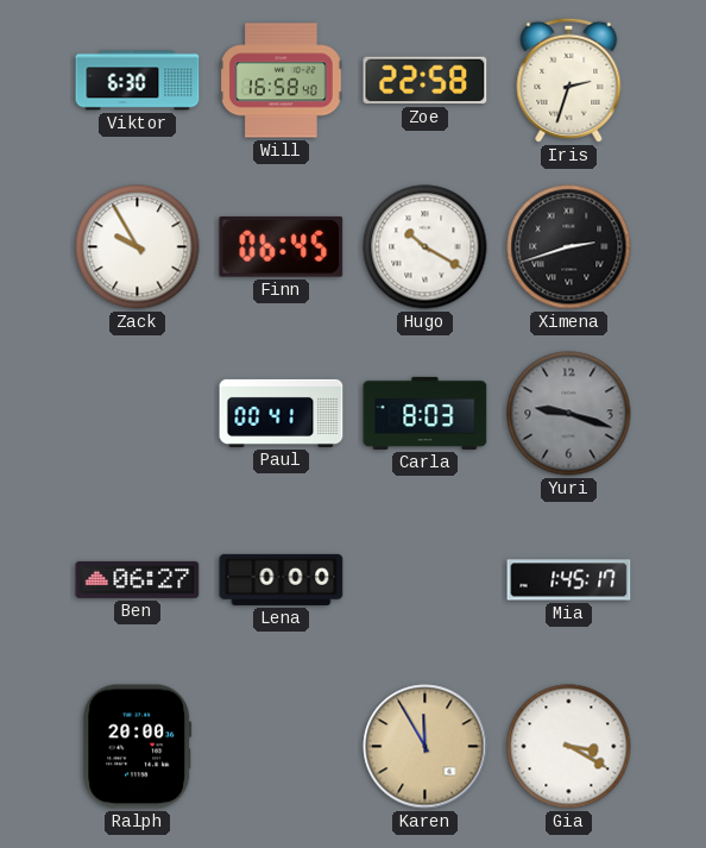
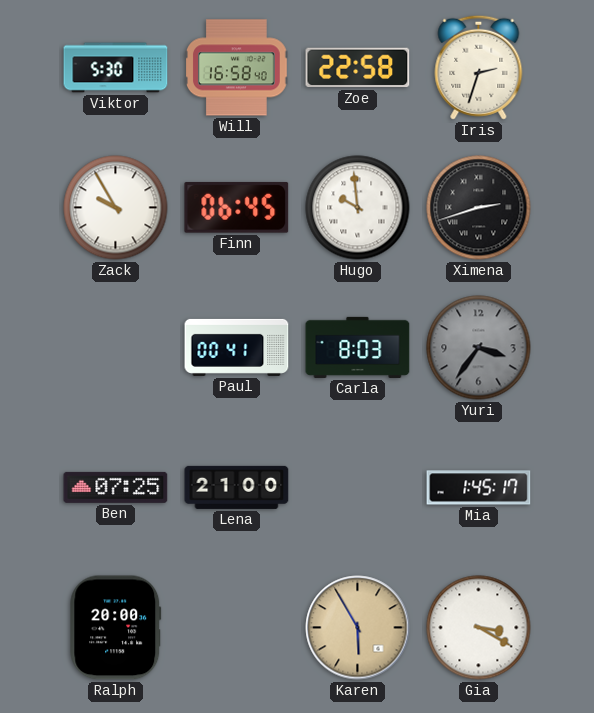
Viktor: 6:30 -> 5:30
Hugo: 10:20 -> 9:59
Yuri: 9:18 -> 3:36
Ben: 06:27 -> 07:25
Lena: 0:00 -> 21:00
Karen: 11:55 -> 5:55
